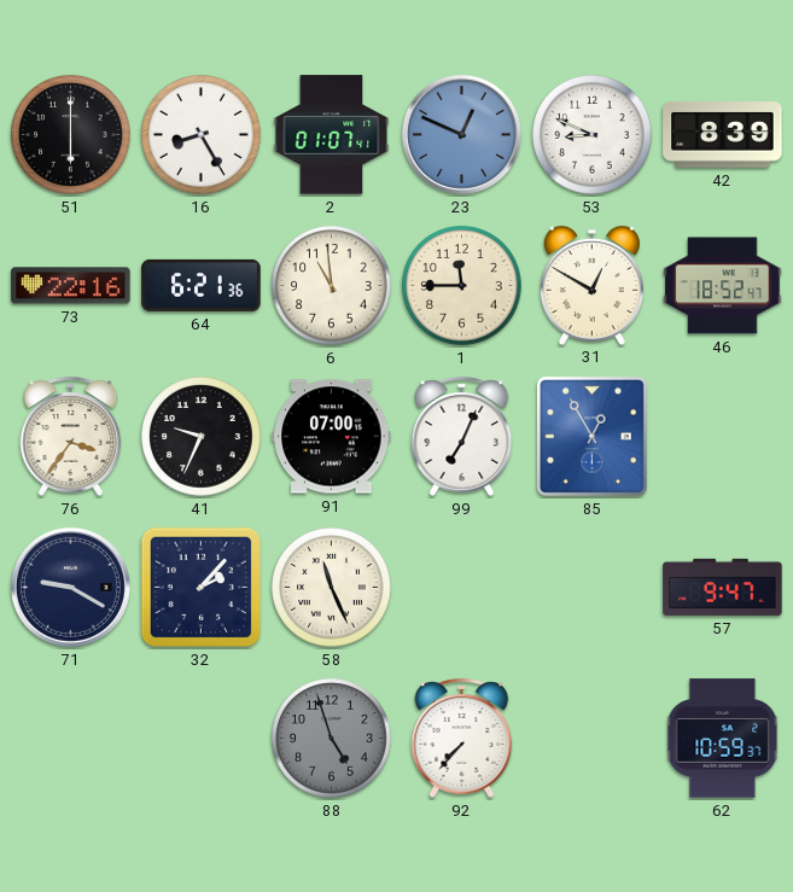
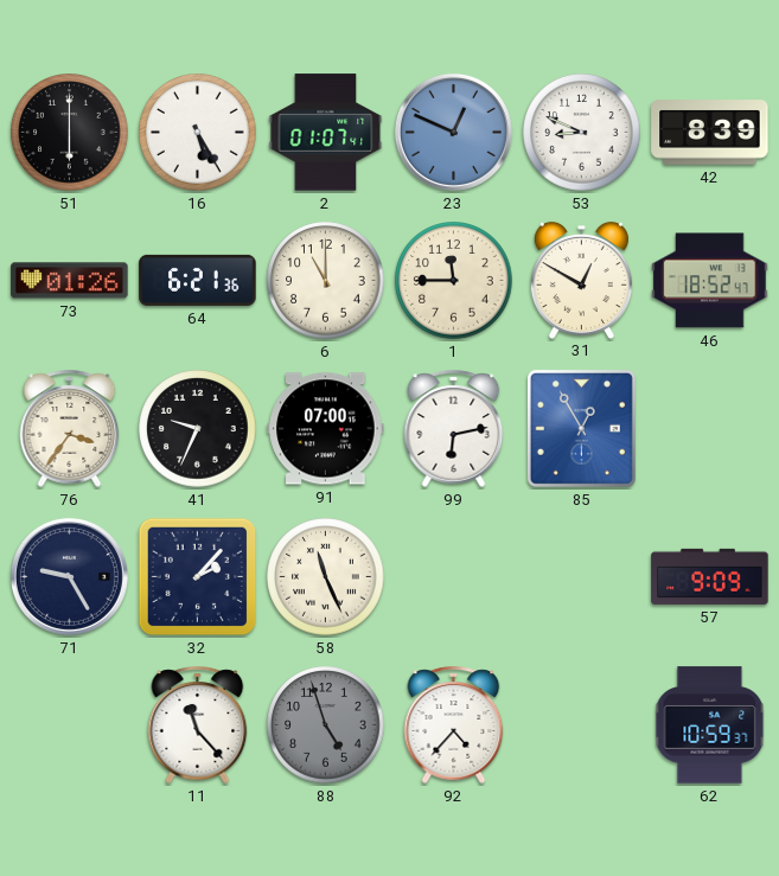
16: 8:25 -> 5:25
73: 22:16 -> 01:26
6: 10:59 -> 11:00
99: 7:04 -> 6:13
71: 9:20 -> 9:25
57: 9:47 -> 9:09
11: none -> 11:23
92: 7:37 -> 4:37
